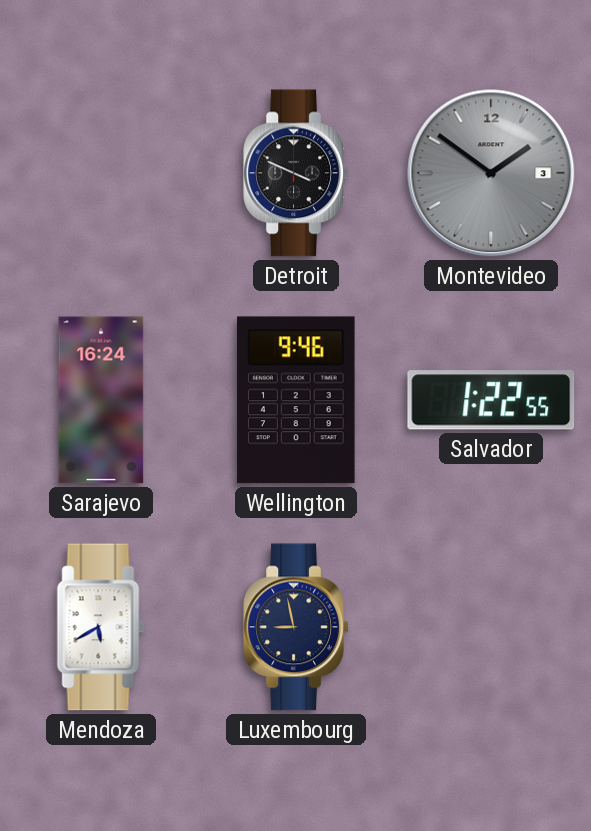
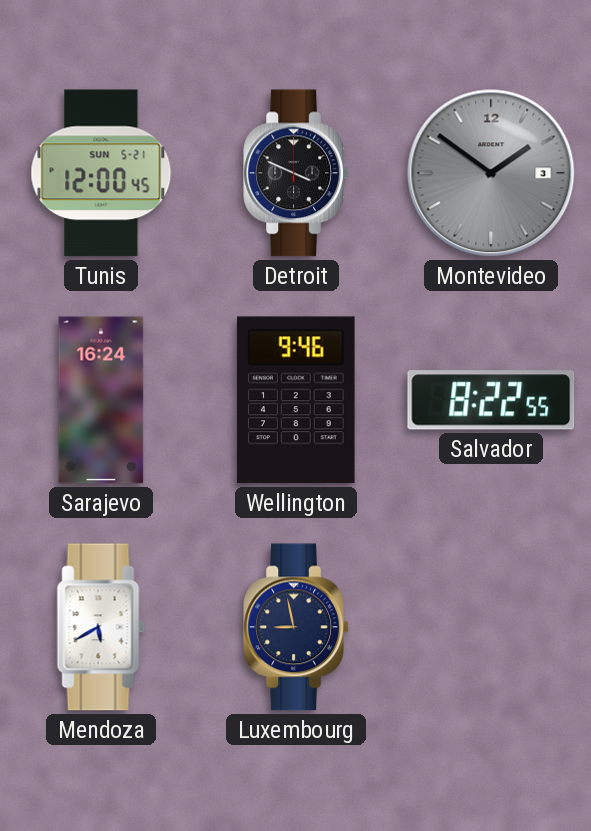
Tunis: none -> 12:00
Salvador: 1:22 -> 8:22
